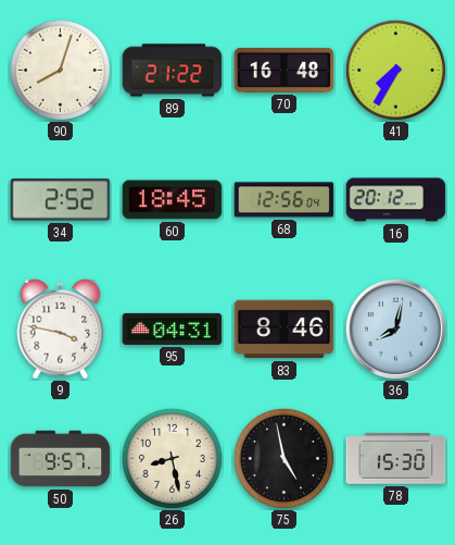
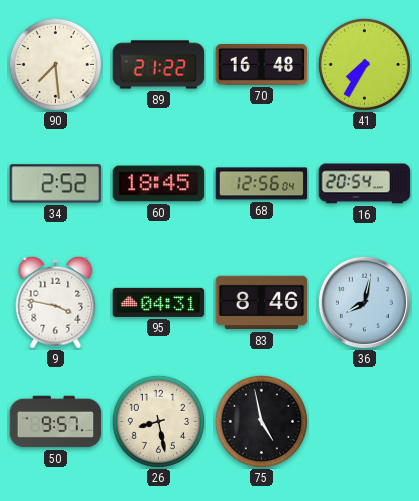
90: 8:03 -> 7:29
16: 20:12 -> 20:54
78: 15:30 -> none
